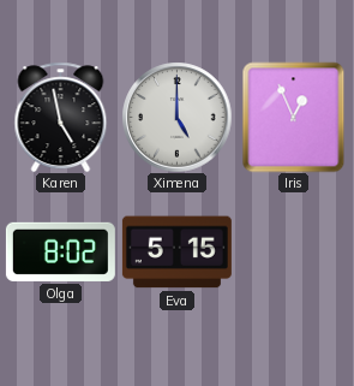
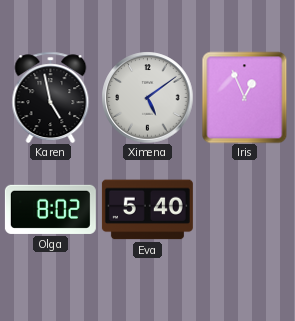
Ximena: 5:00 -> 5:09
Eva: 5:15 -> 5:40
